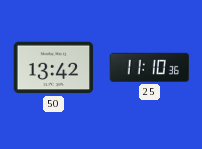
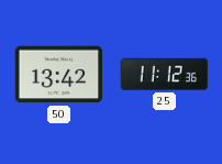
25: 11:10 -> 11:12
